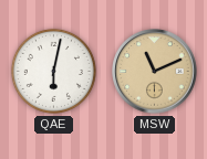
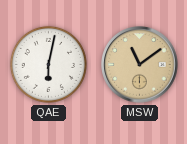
MSW: 11:11 -> 11:09
